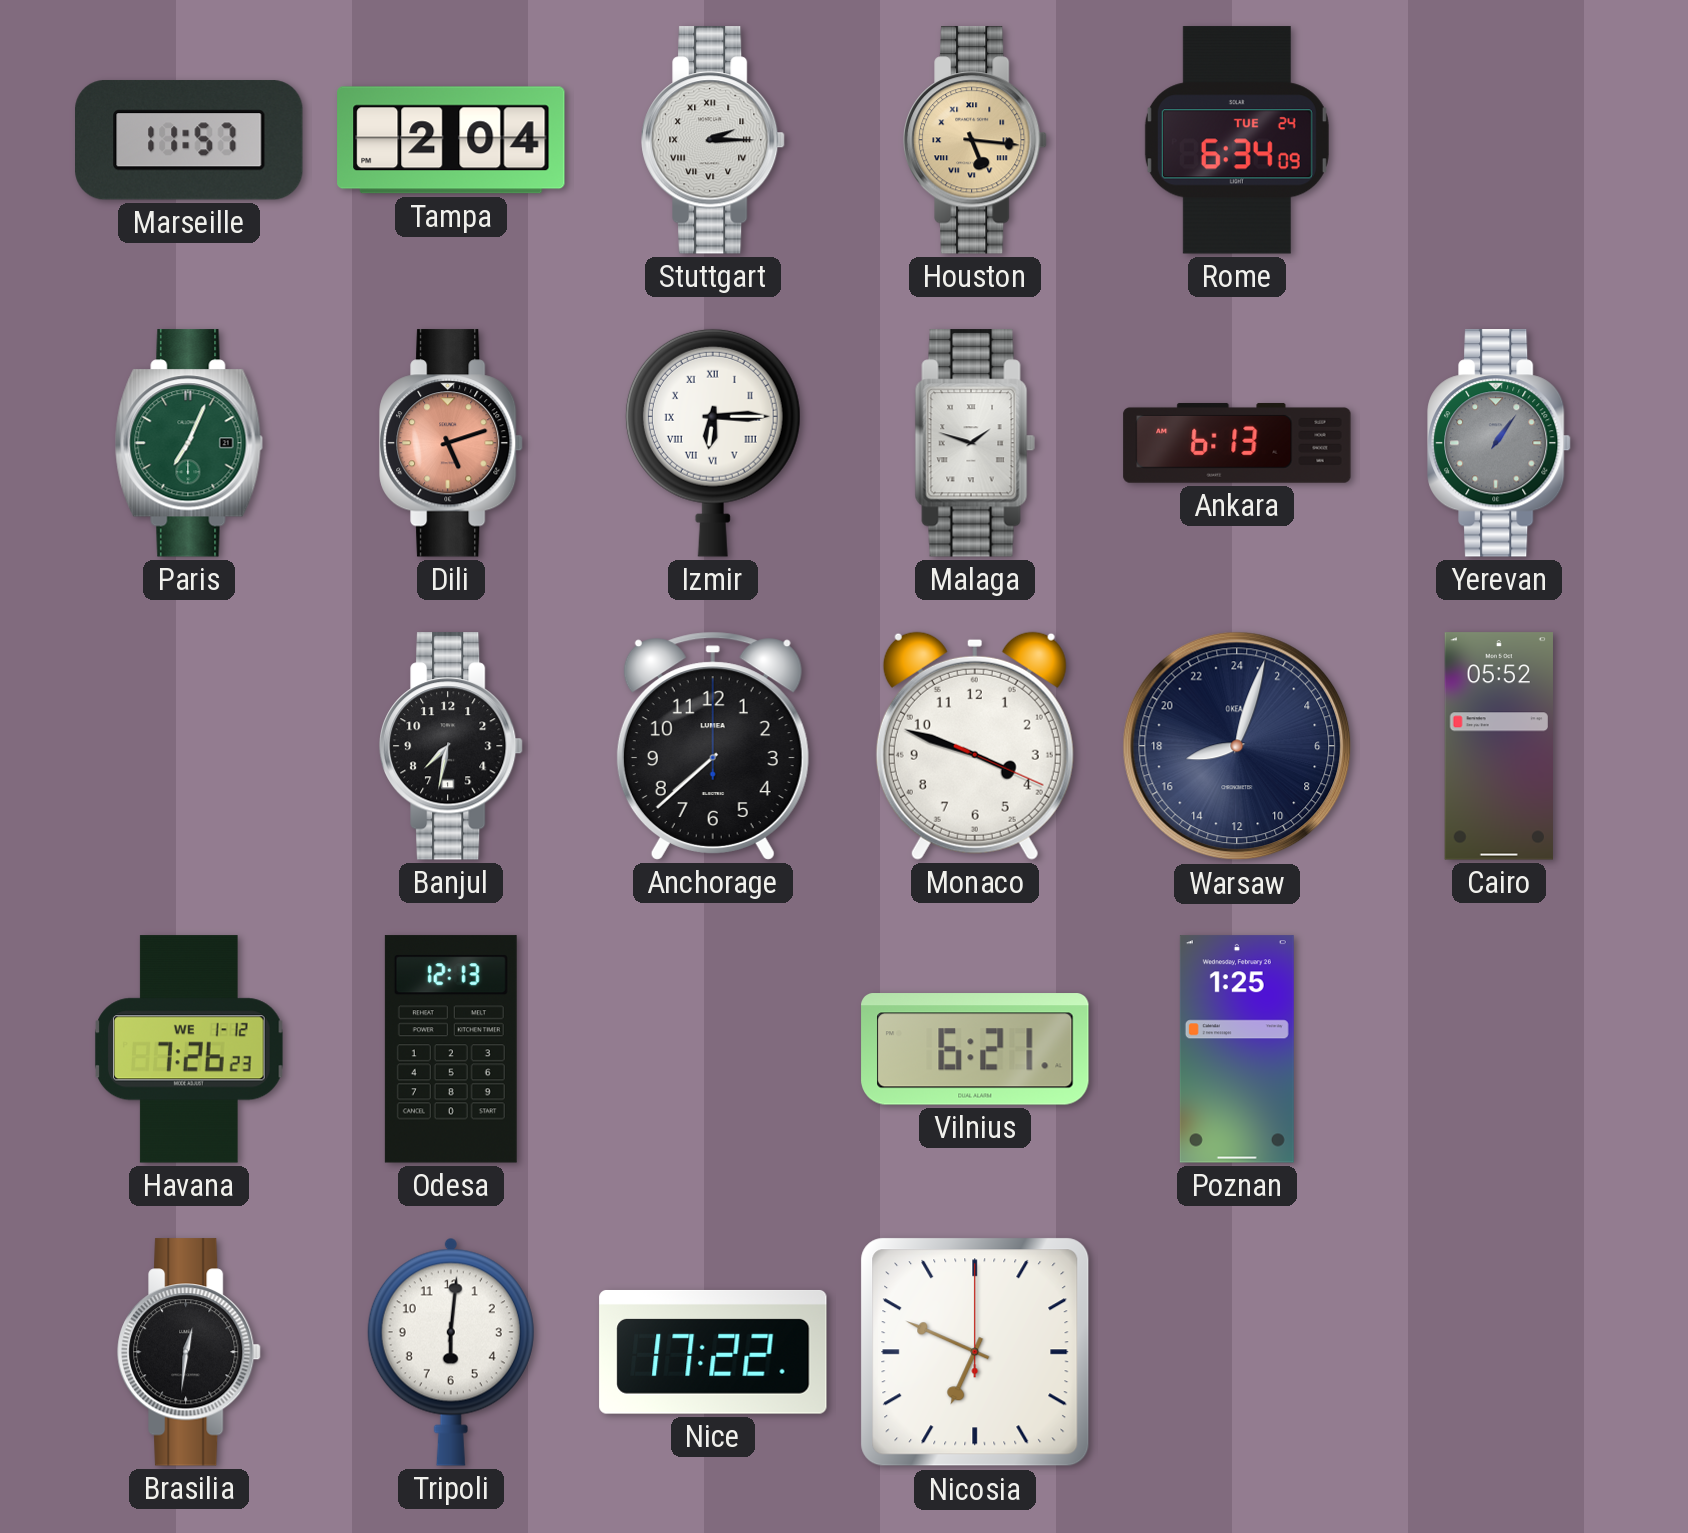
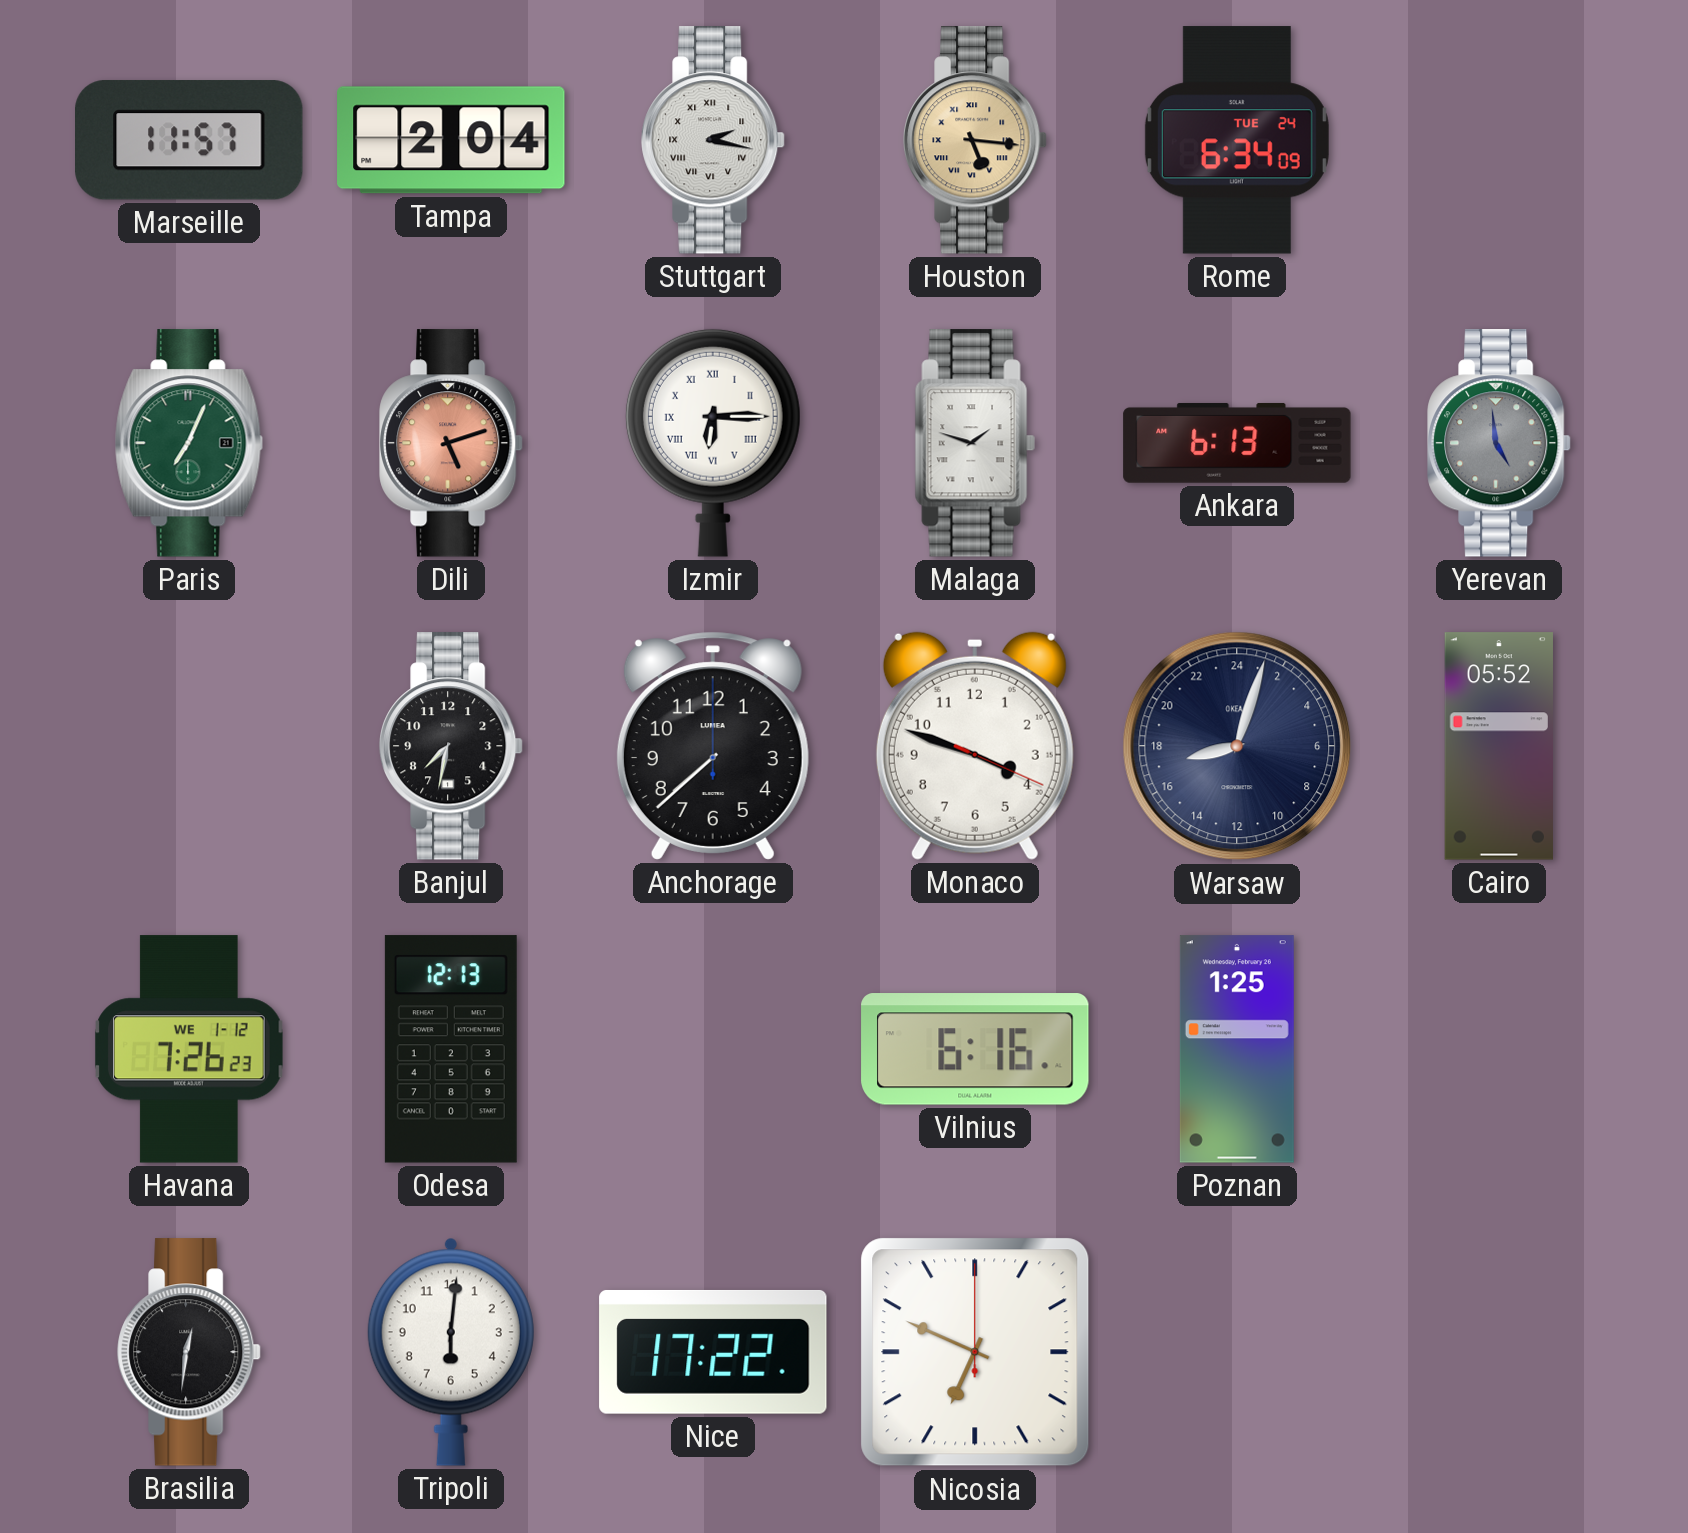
Stuttgart: 2:15 -> 2:17
Yerevan: 1:06 -> 4:59
Vilnius: 6:21 -> 6:16
